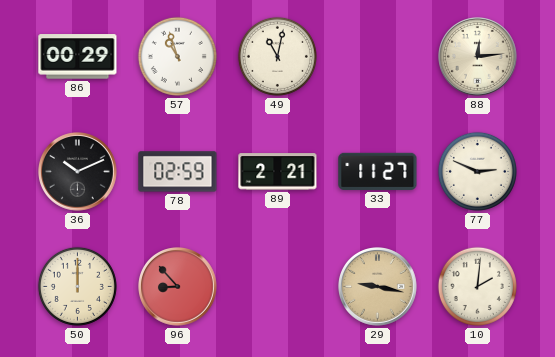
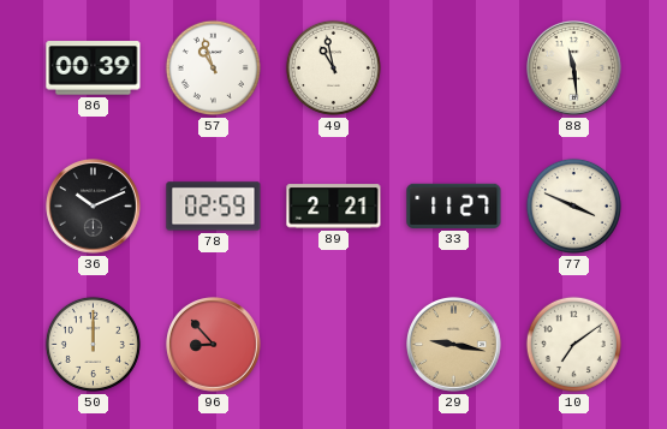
86: 00:29 -> 00:39
49: 11:02 -> 10:58
88: 12:14 -> 11:29
77: 2:49 -> 3:49
10: 2:01 -> 7:09
